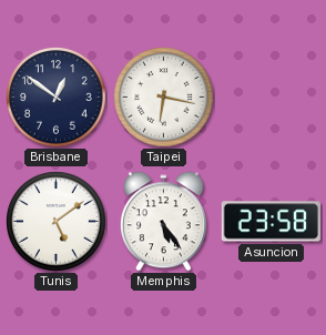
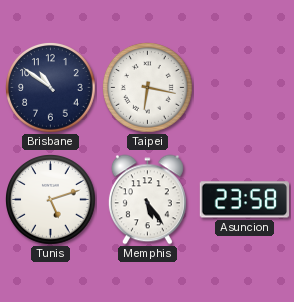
Brisbane: 12:51 -> 10:51
Tunis: 5:09 -> 5:12
